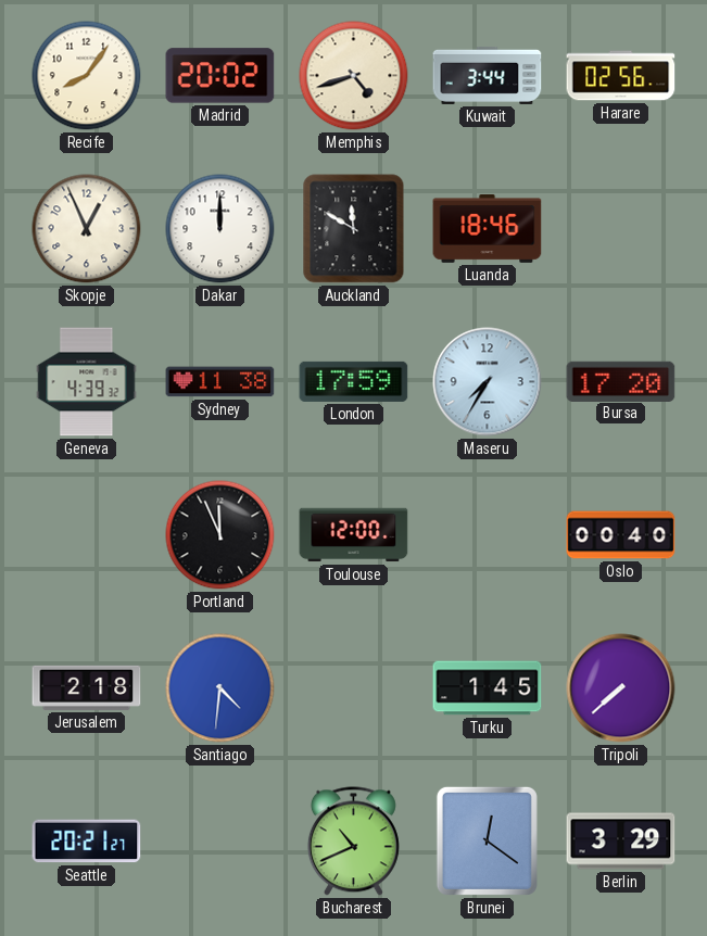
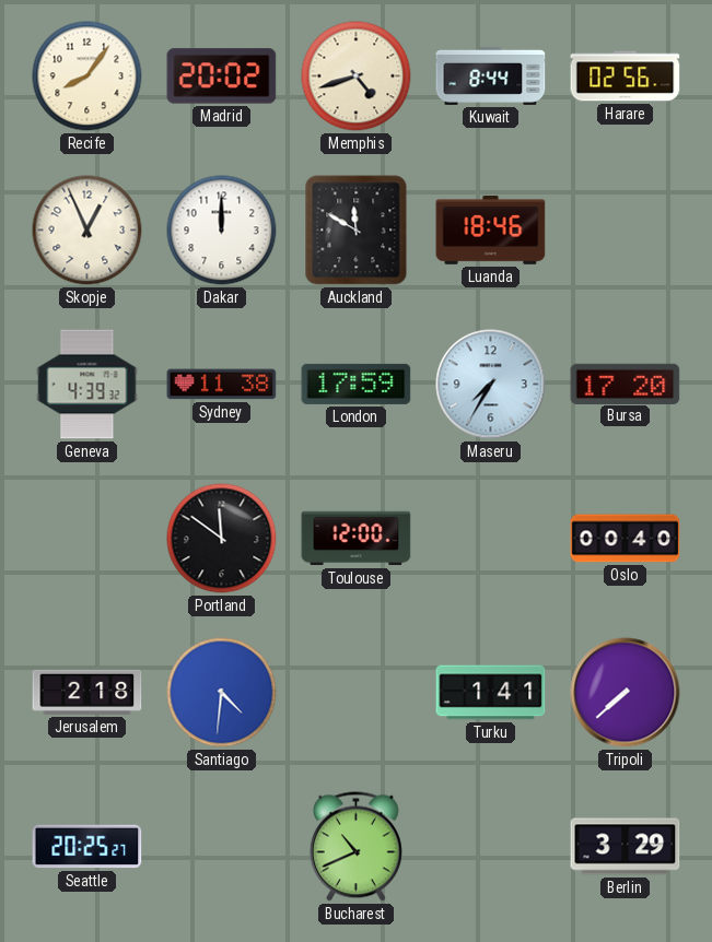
Kuwait: 3:44 -> 8:44
Portland: 11:56 -> 11:51
Turku: 1:45 -> 1:41
Seattle: 20:21 -> 20:25
Brunei: 12:21 -> none
